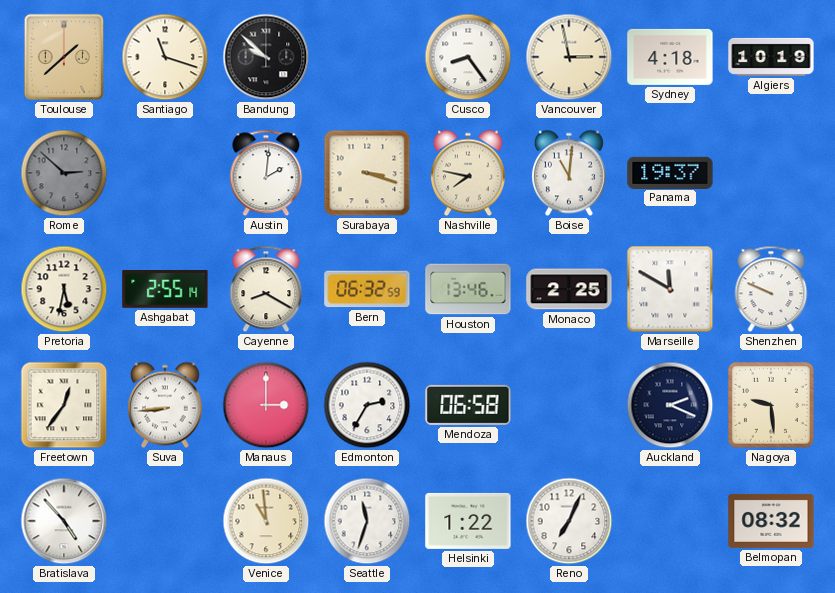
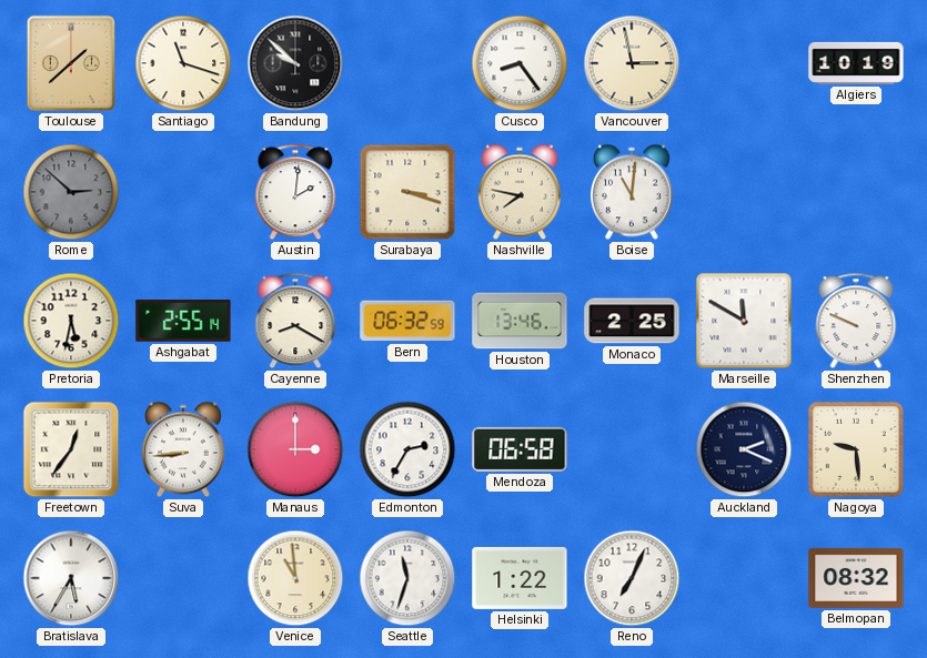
Sydney: 4:18 -> none
Panama: 19:37 -> none
Bratislava: 4:53 -> 5:35
